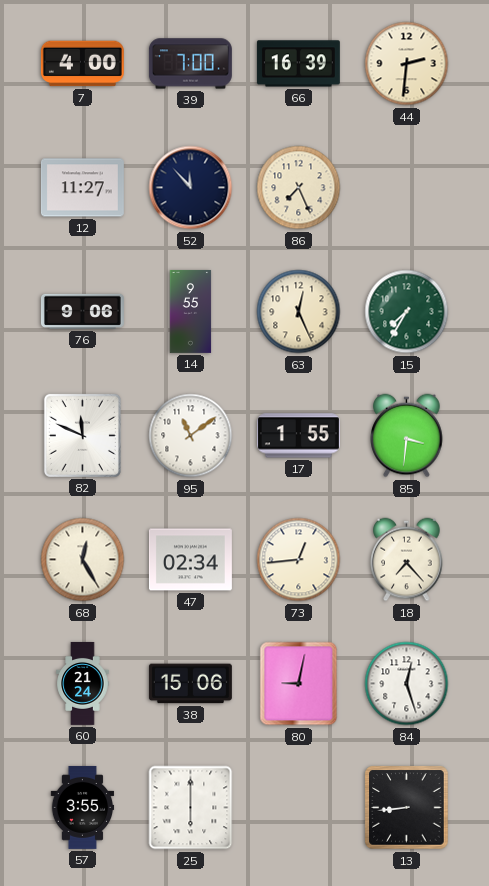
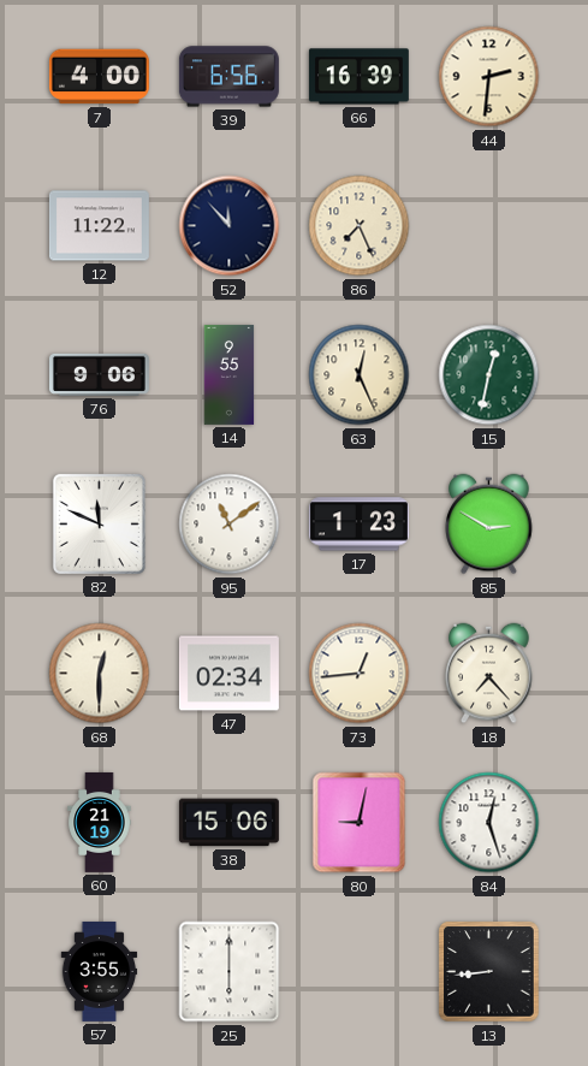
39: 7:00 -> 6:56
12: 11:27 -> 11:22
15: 7:35 -> 12:32
17: 1:55 -> 1:23
85: 3:31 -> 2:50
68: 12:25 -> 12:30
60: 21:24 -> 21:19
